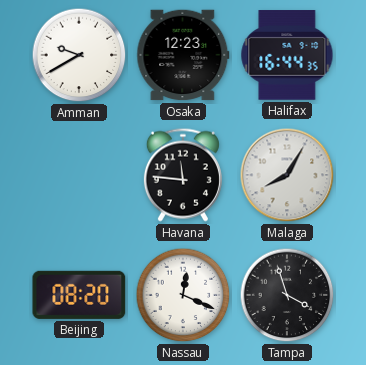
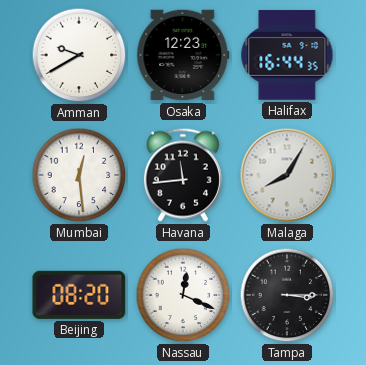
Mumbai: none -> 12:29
Havana: 11:46 -> 11:44
Tampa: 3:57 -> 3:15
